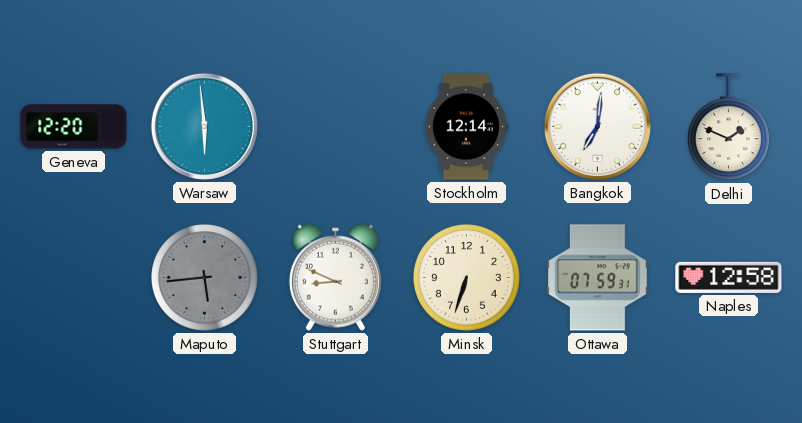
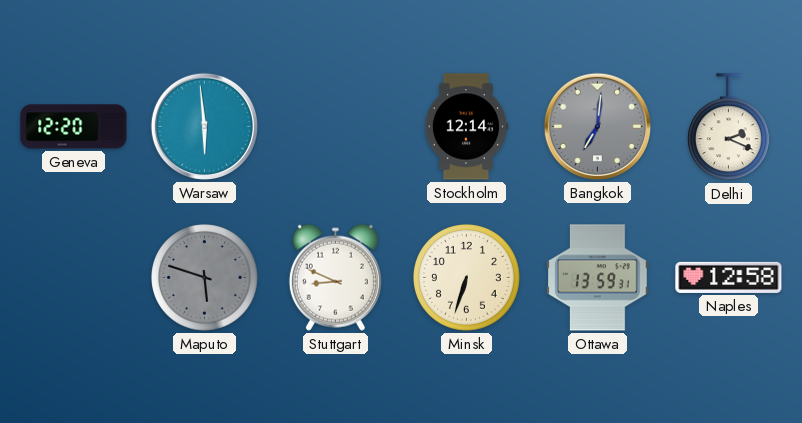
Bangkok dial: white -> grey
Delhi: 1:49 -> 2:19
Maputo: 5:44 -> 5:48
Ottawa: 07:59 -> 13:59
